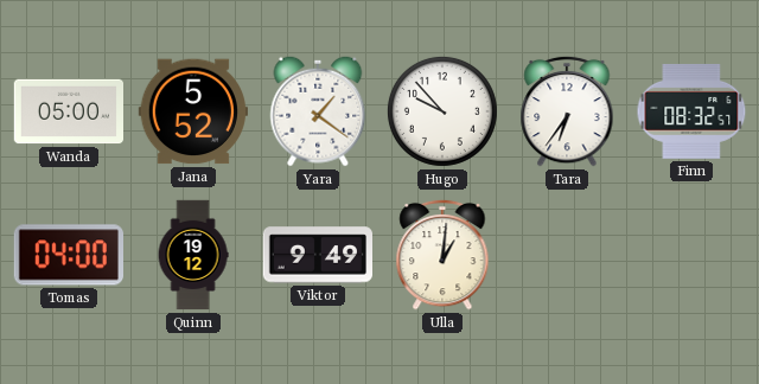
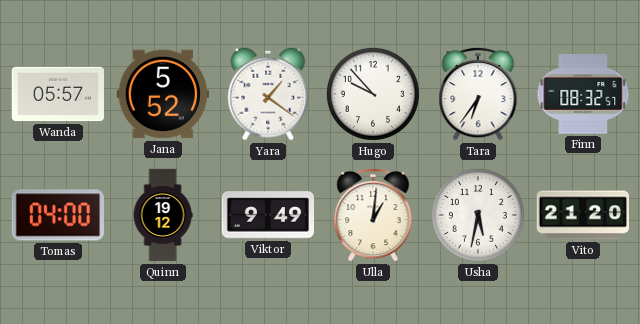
Wanda: 05:00 -> 05:57
Usha: none -> 5:32
Vito: none -> 21:20
